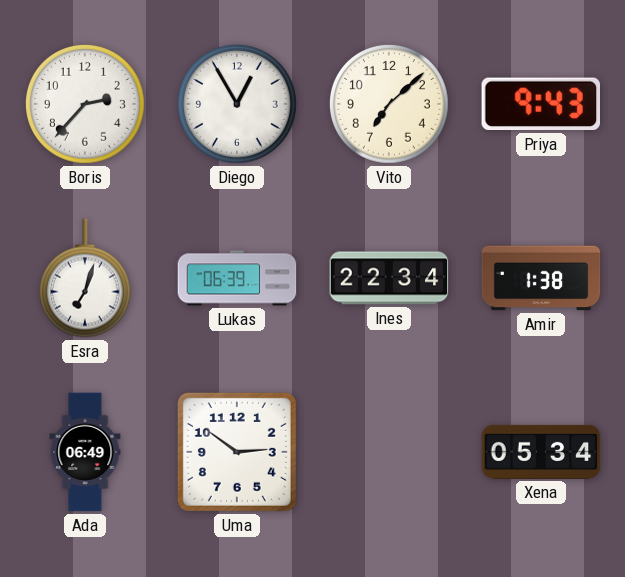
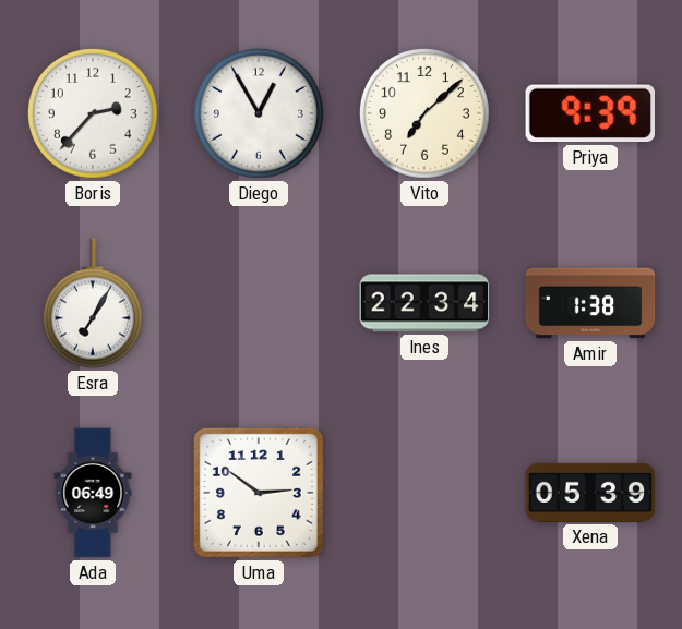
Priya: 9:43 -> 9:39
Esra: 7:03 -> 7:05
Lukas: 06:39 -> none
Xena: 05:34 -> 05:39
